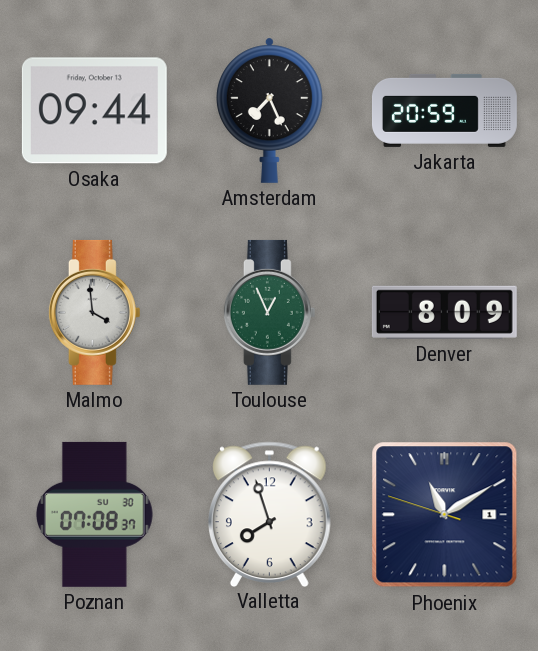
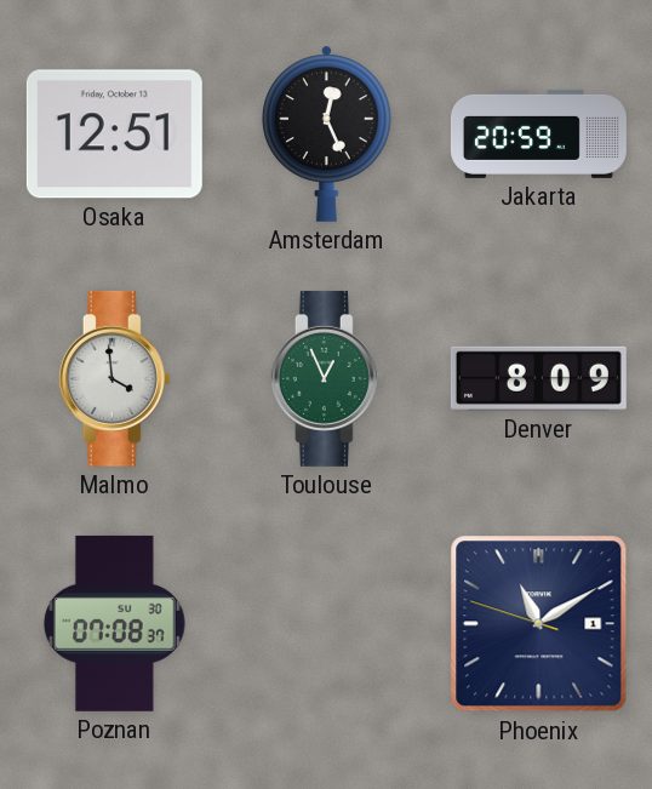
Osaka: 09:44 -> 12:51
Amsterdam: 7:26 -> 12:26
Valletta: 7:57 -> none
